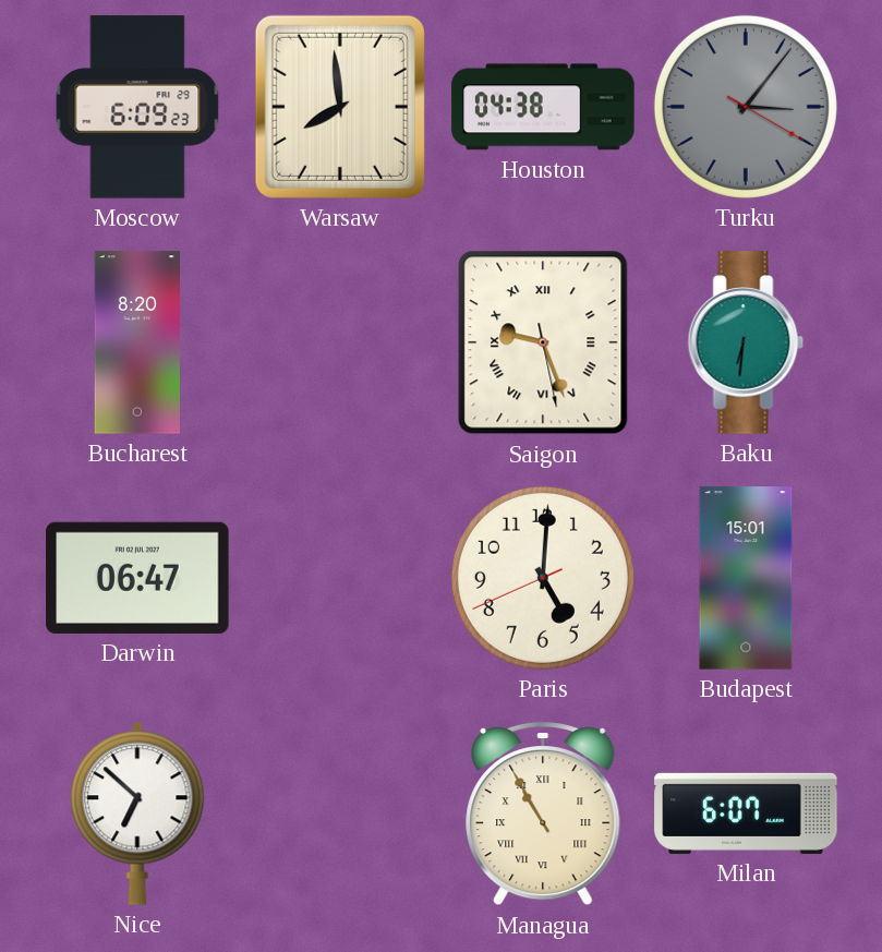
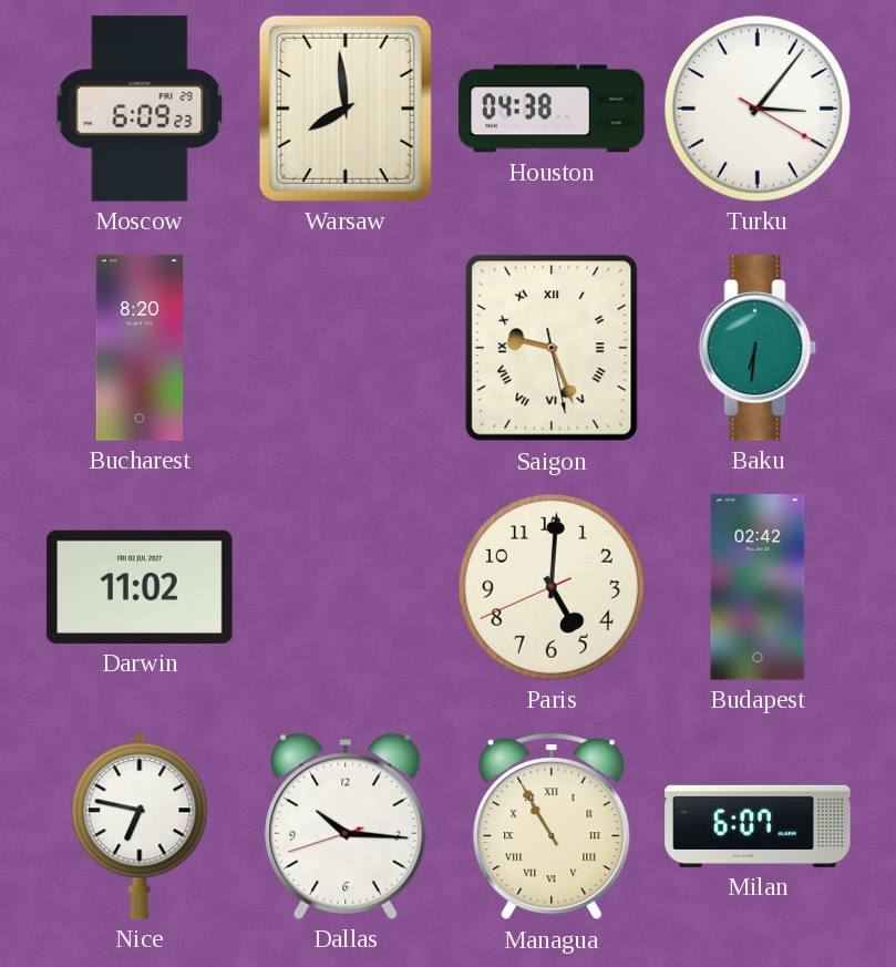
Turku dial: grey -> white
Darwin: 06:47 -> 11:02
Budapest: 15:01 -> 02:42
Nice: 6:52 -> 6:47
Dallas: none -> 10:15
